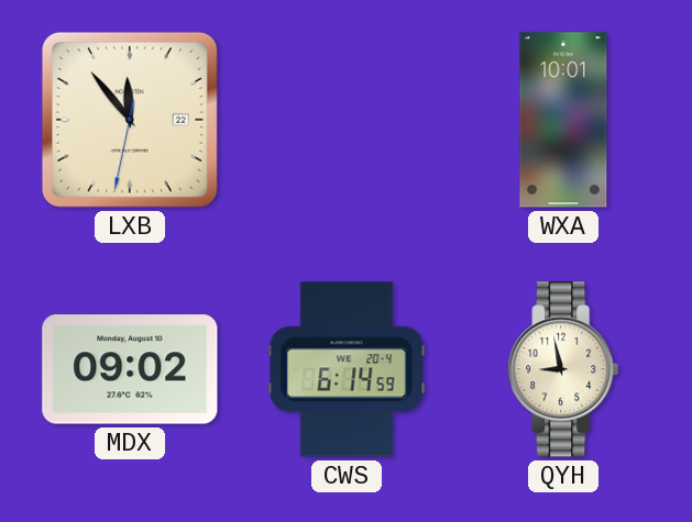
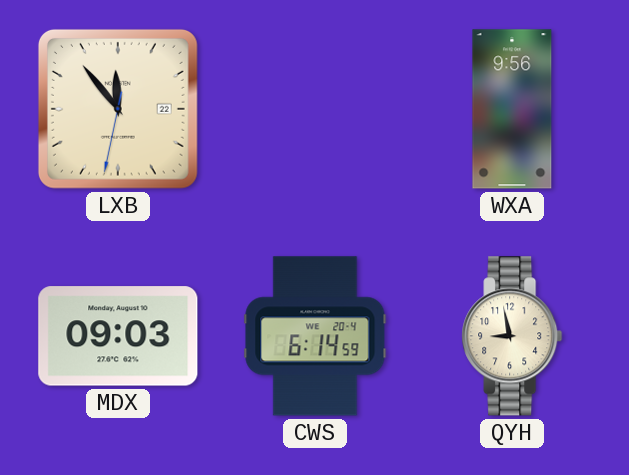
WXA: 10:01 -> 9:56
MDX: 09:02 -> 09:03
